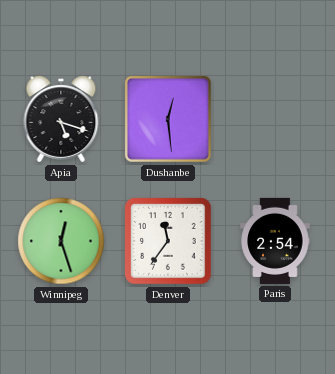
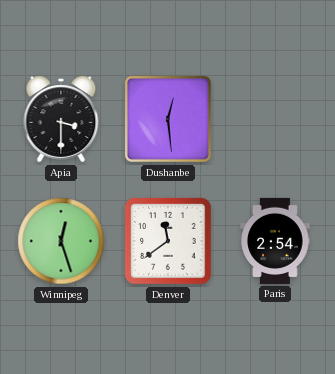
Apia: 5:18 -> 3:30
Denver: 11:36 -> 11:39
